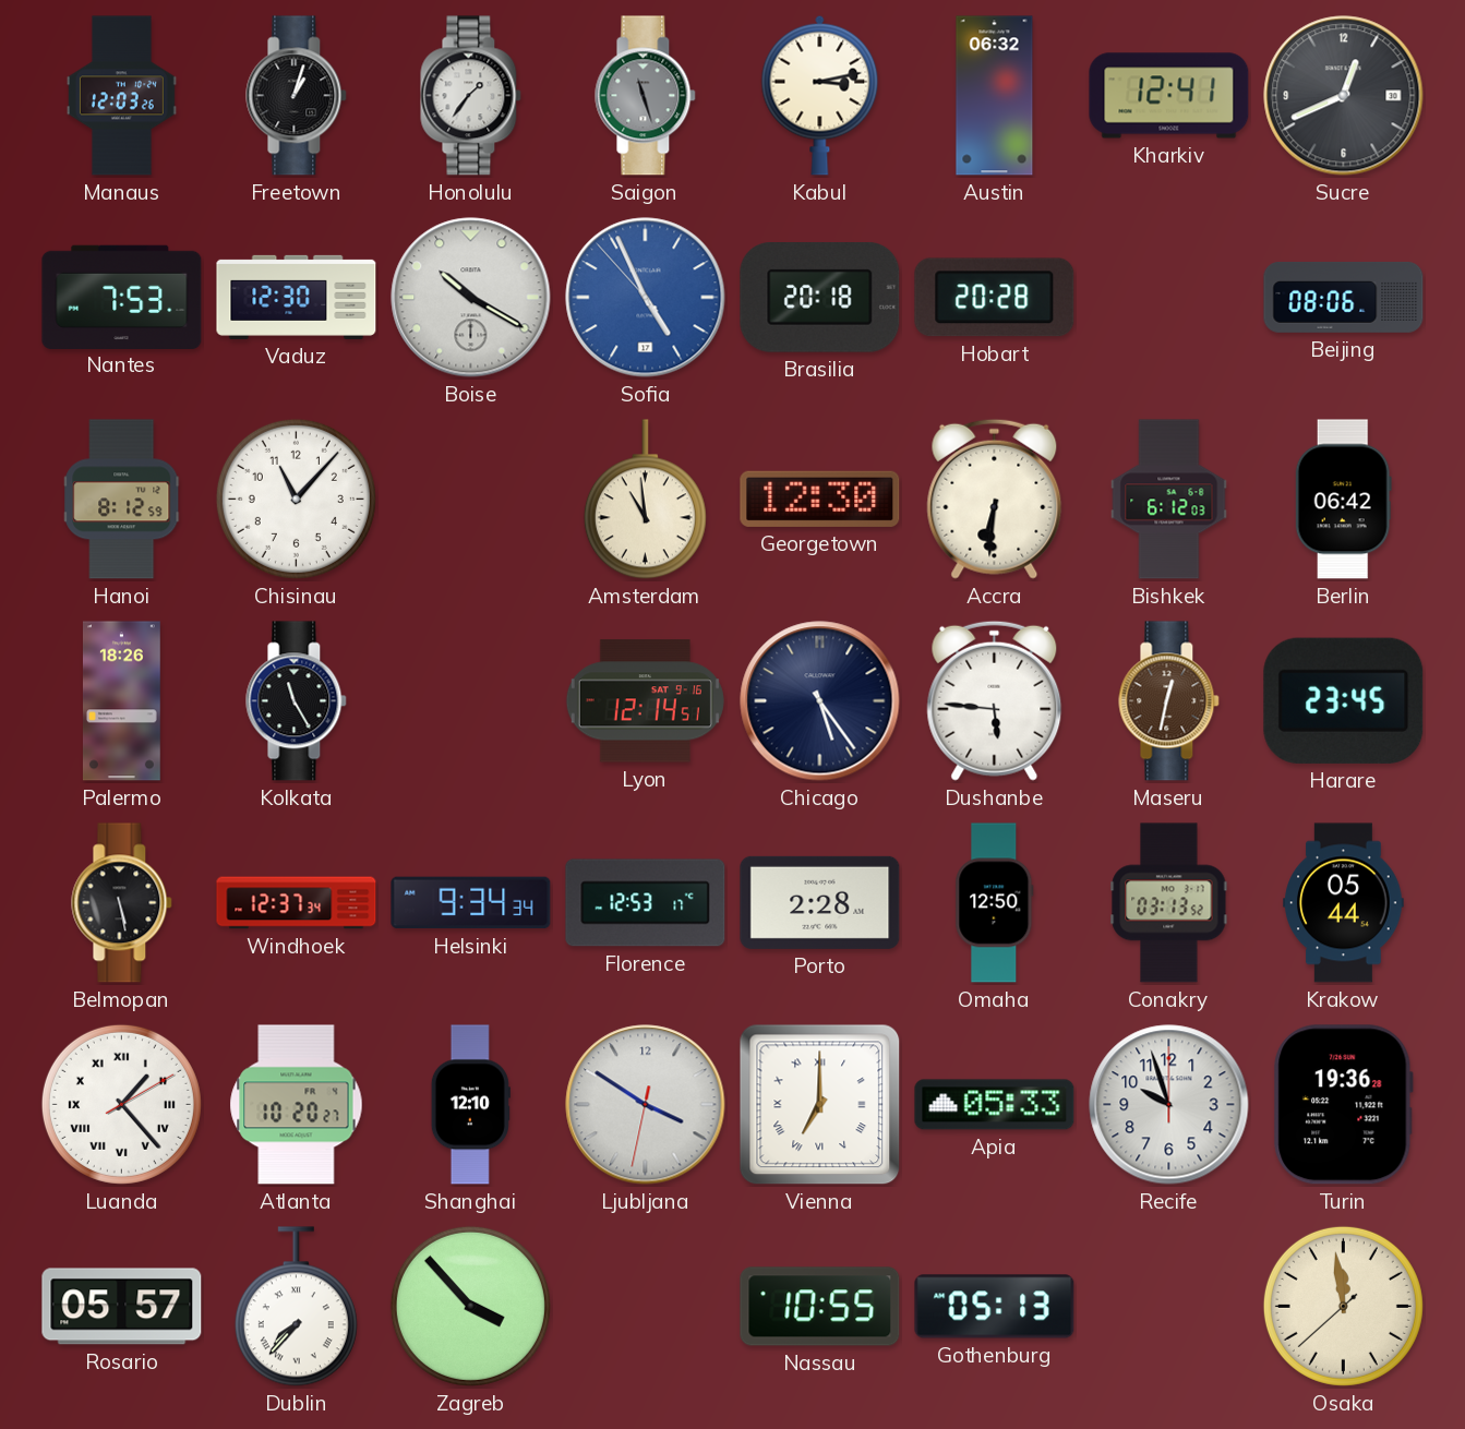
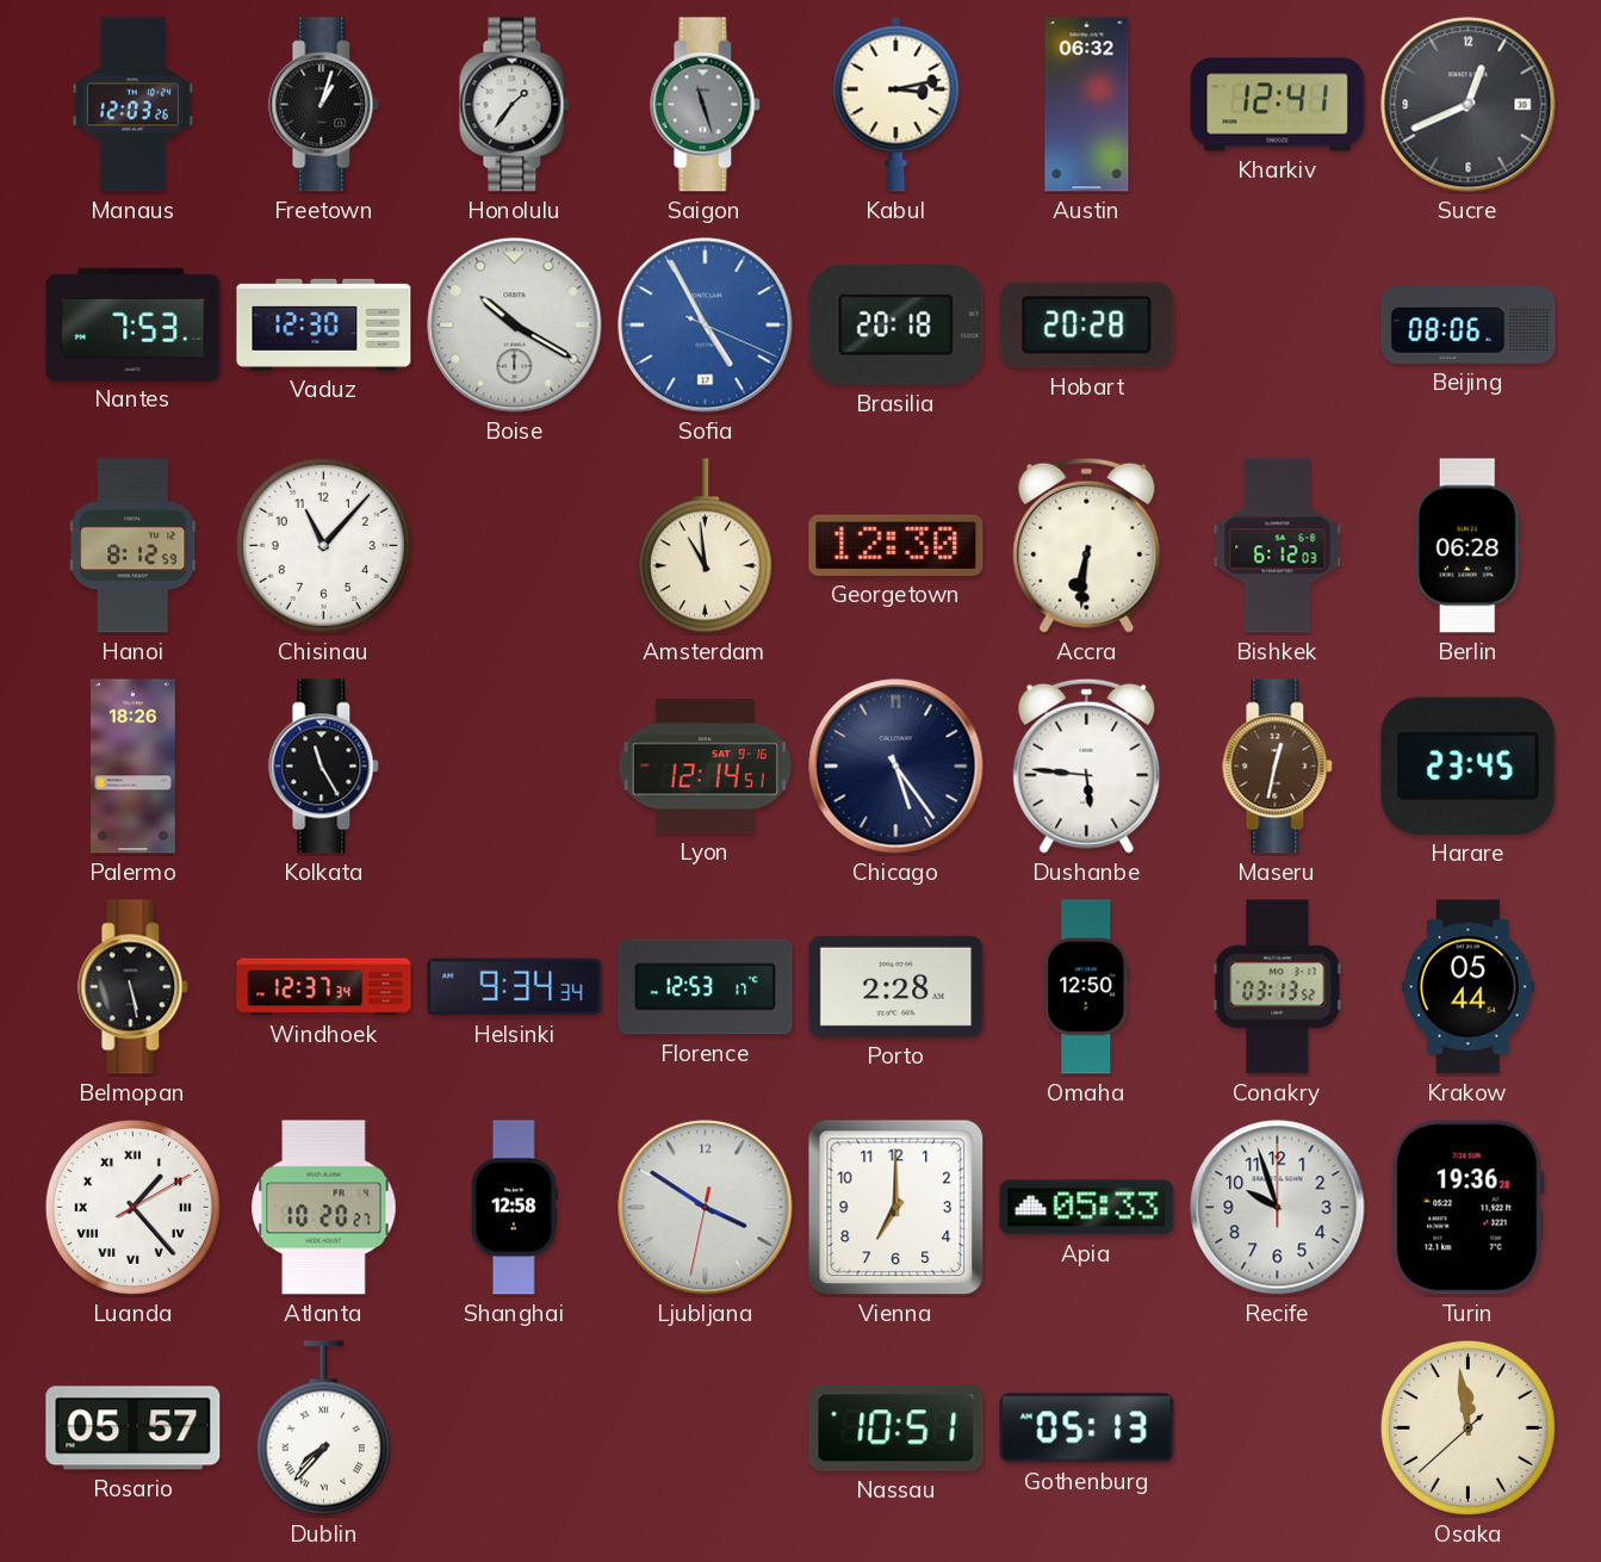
Sofia: 4:55:53 -> 4:55:19
Berlin: 06:42 -> 06:28
Shanghai: 12:10 -> 12:58
Vienna numerals: Roman -> Arabic
Zagreb: 3:53 -> none
Nassau: 10:55 -> 10:51
